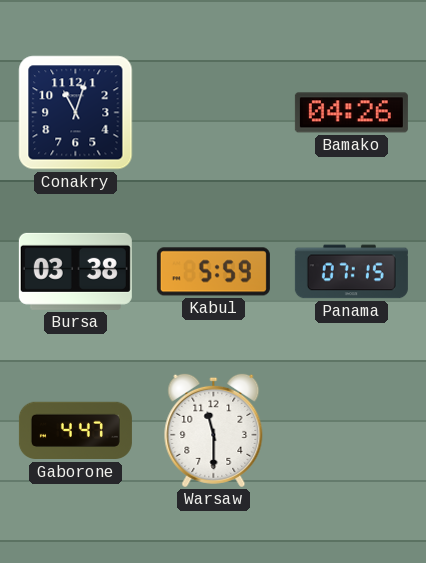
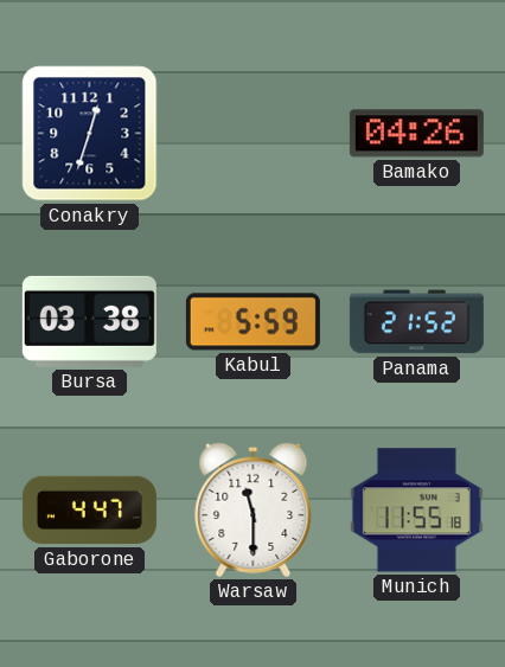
Conakry: 11:03 -> 12:33
Panama: 07:15 -> 21:52
Munich: none -> 11:55
